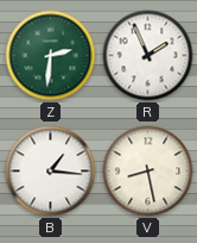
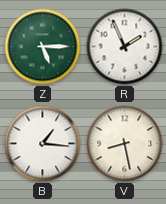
Z: 2:31 -> 5:15
